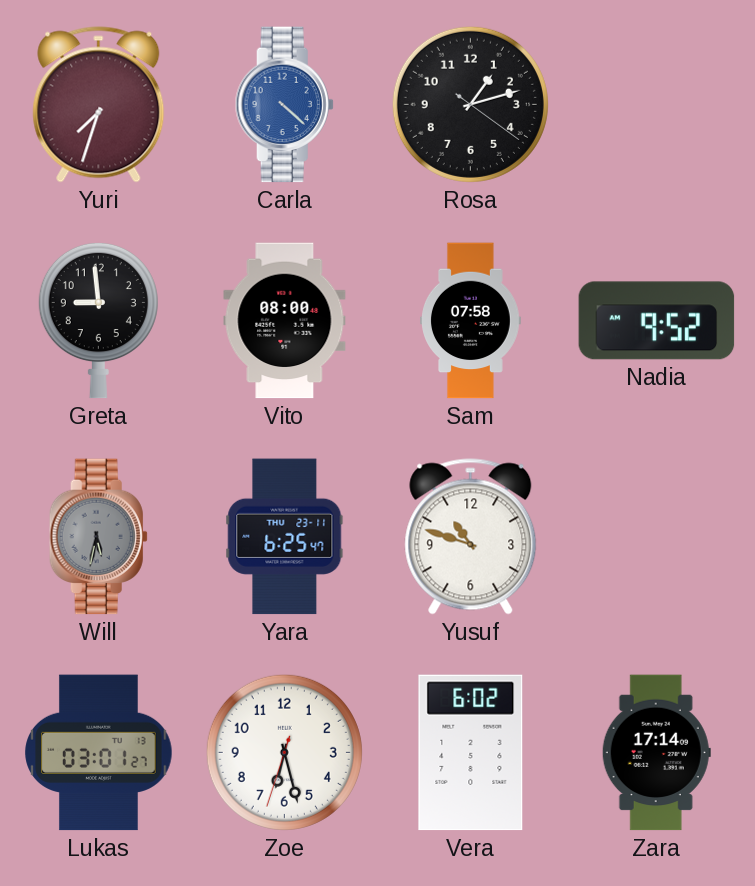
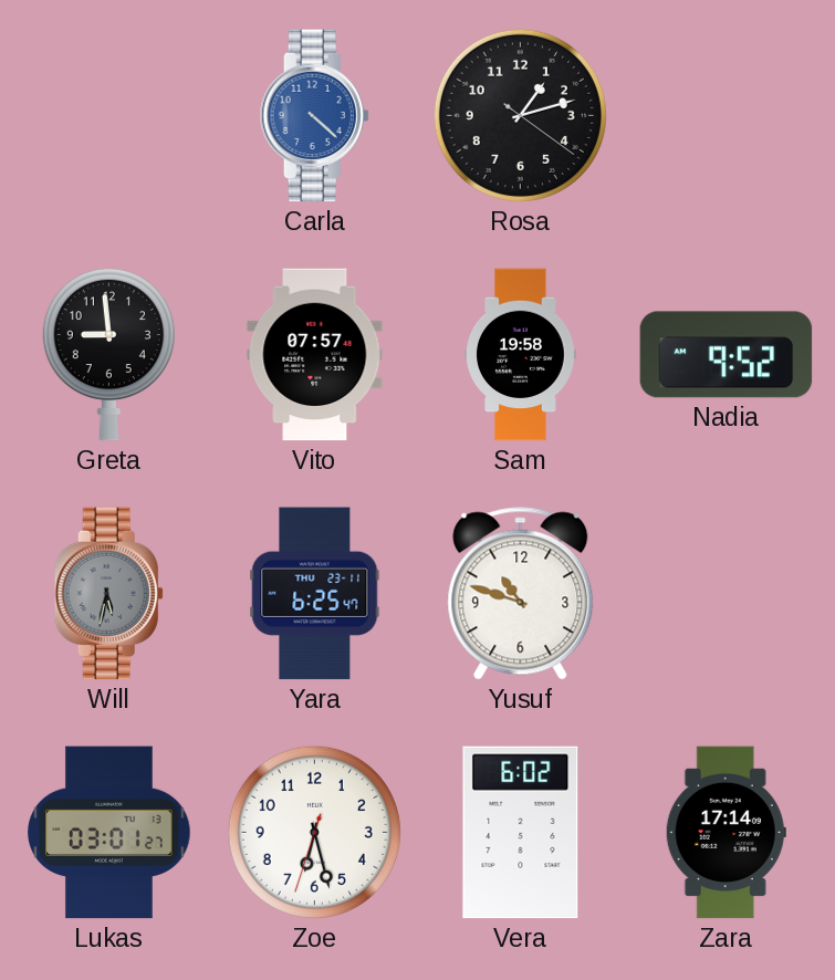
Yuri: 7:33 -> none
Vito: 08:00 -> 07:57
Sam: 07:58 -> 19:58
